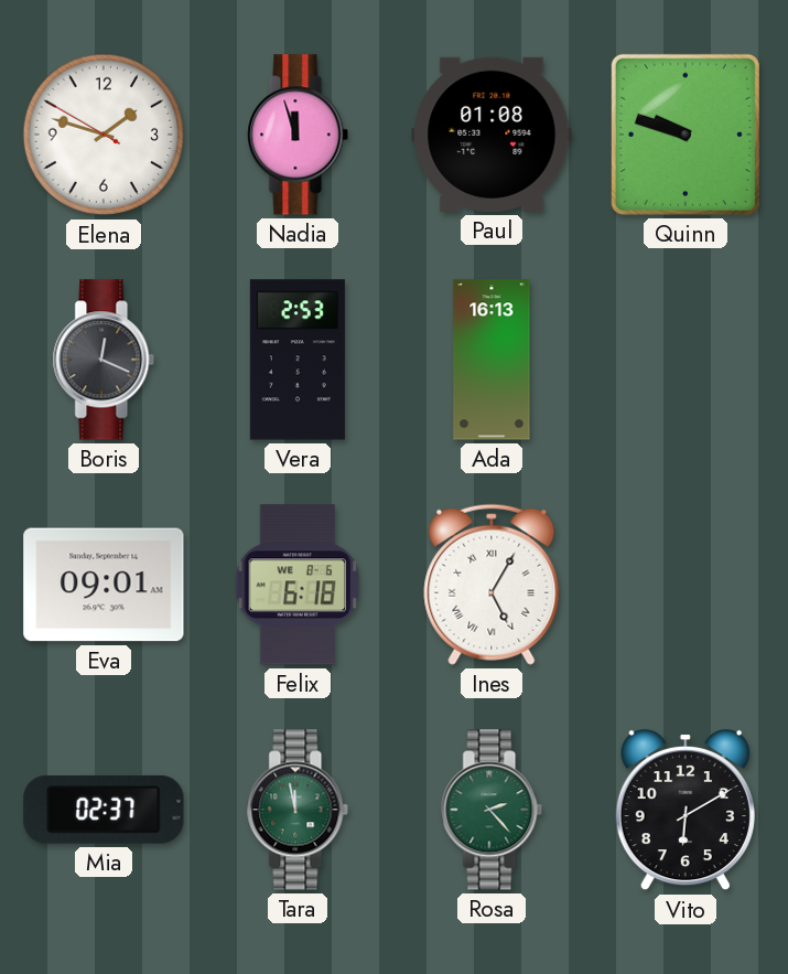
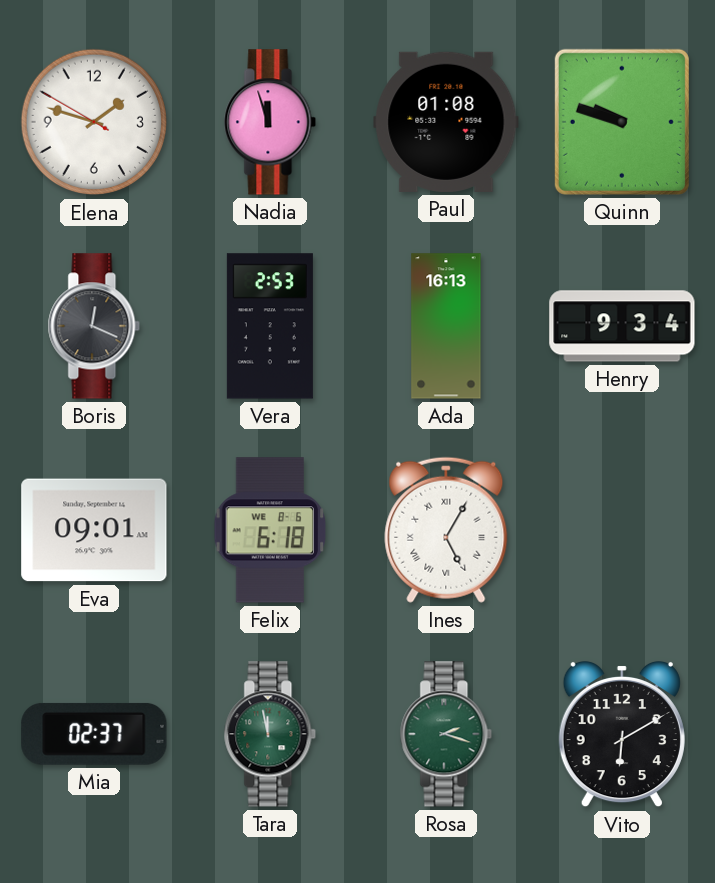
Henry: none -> 9:34
Rosa: 2:23 -> 2:18
